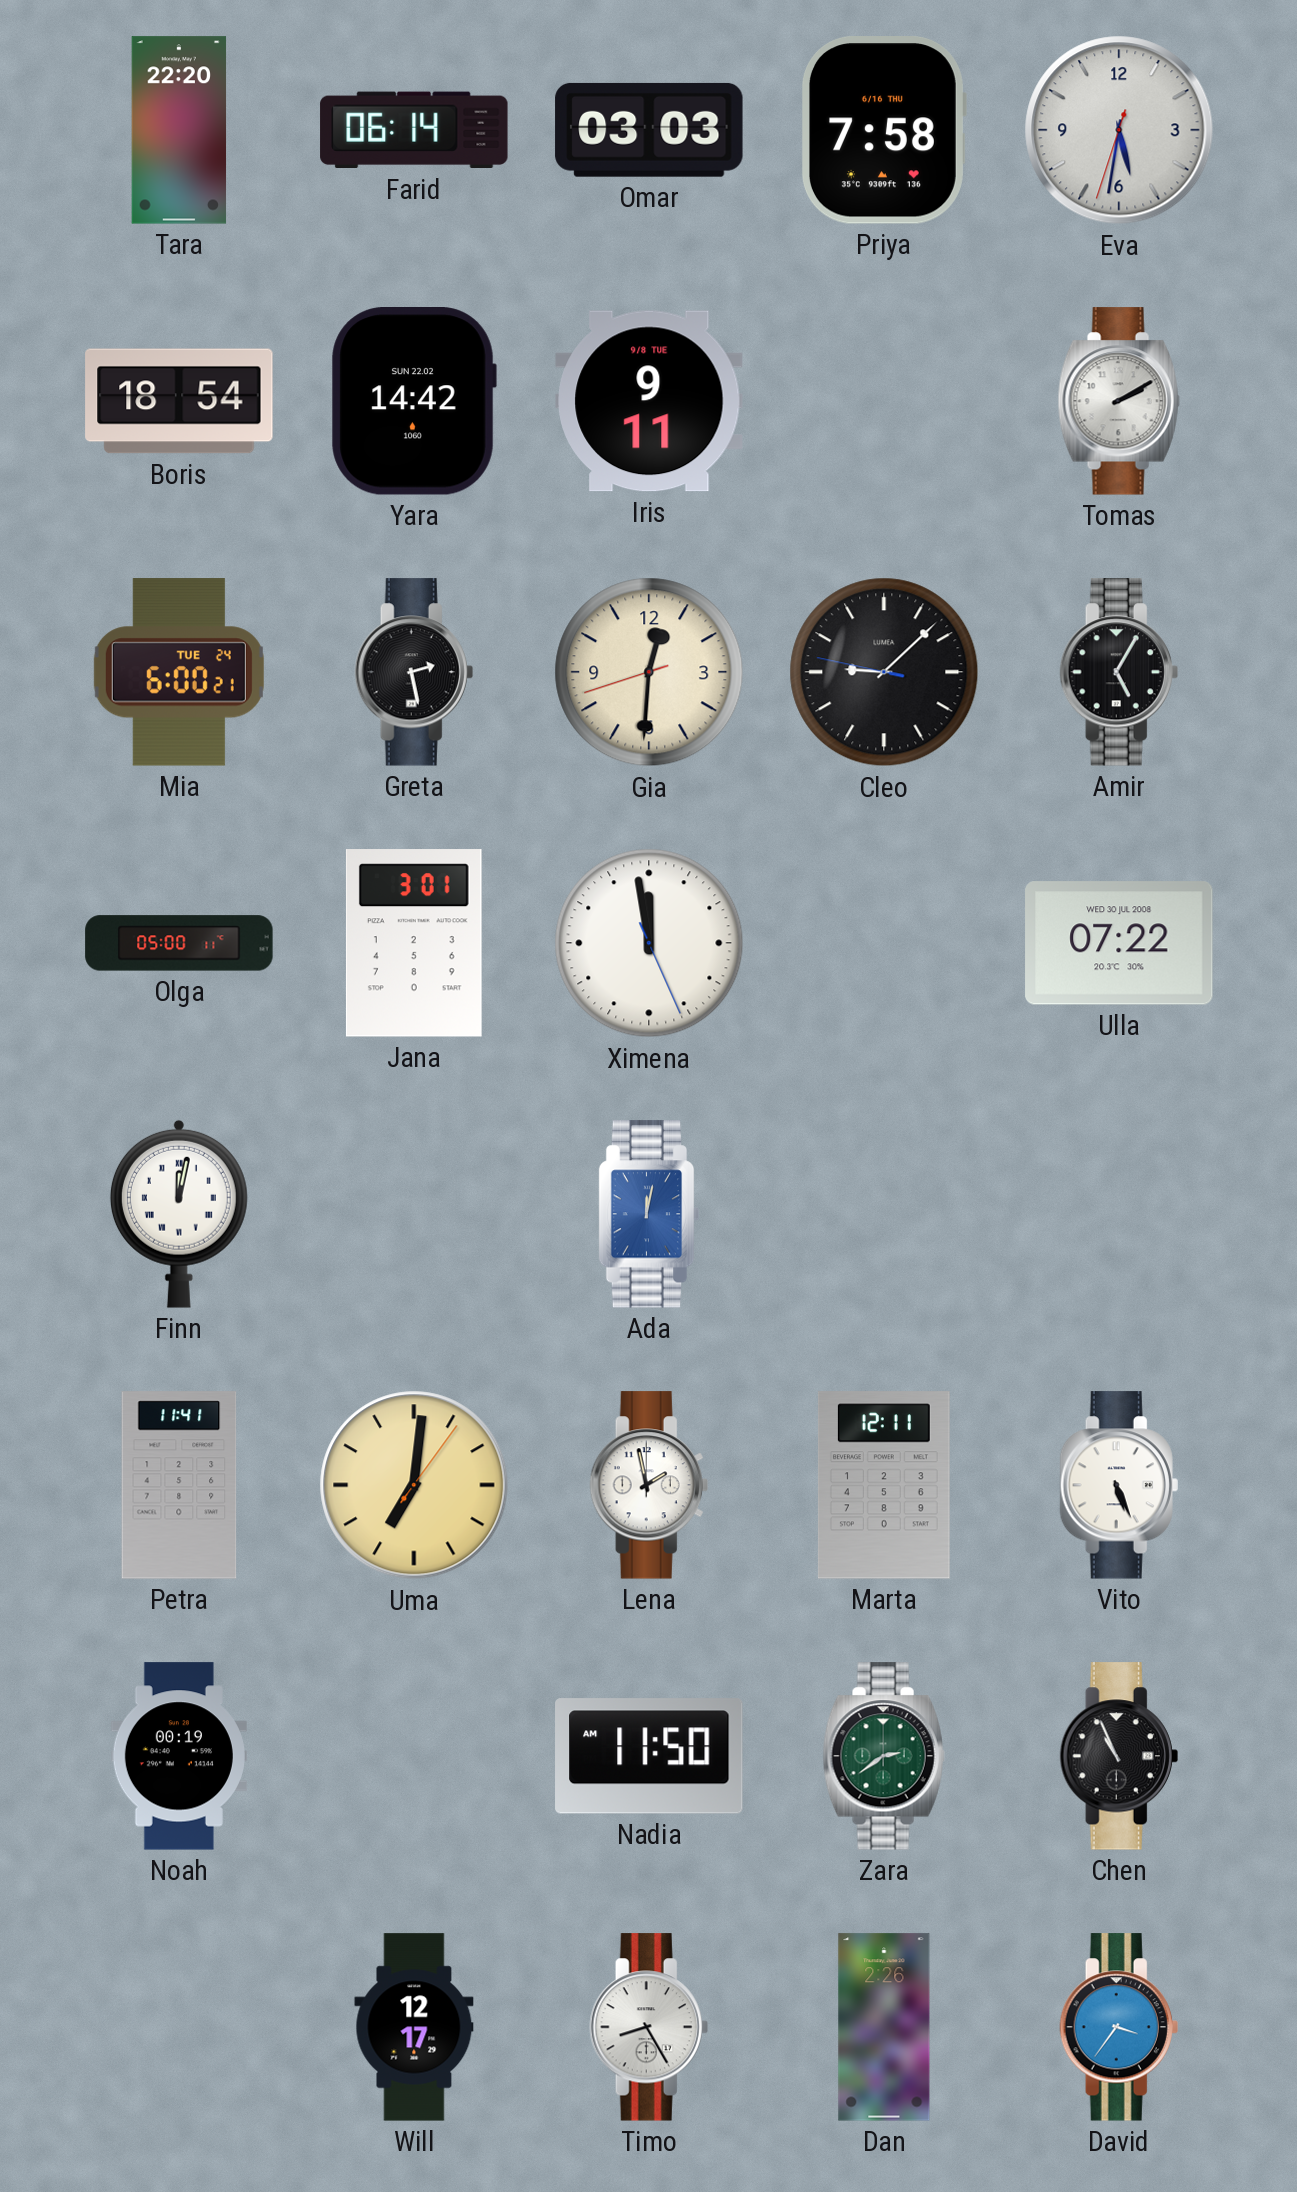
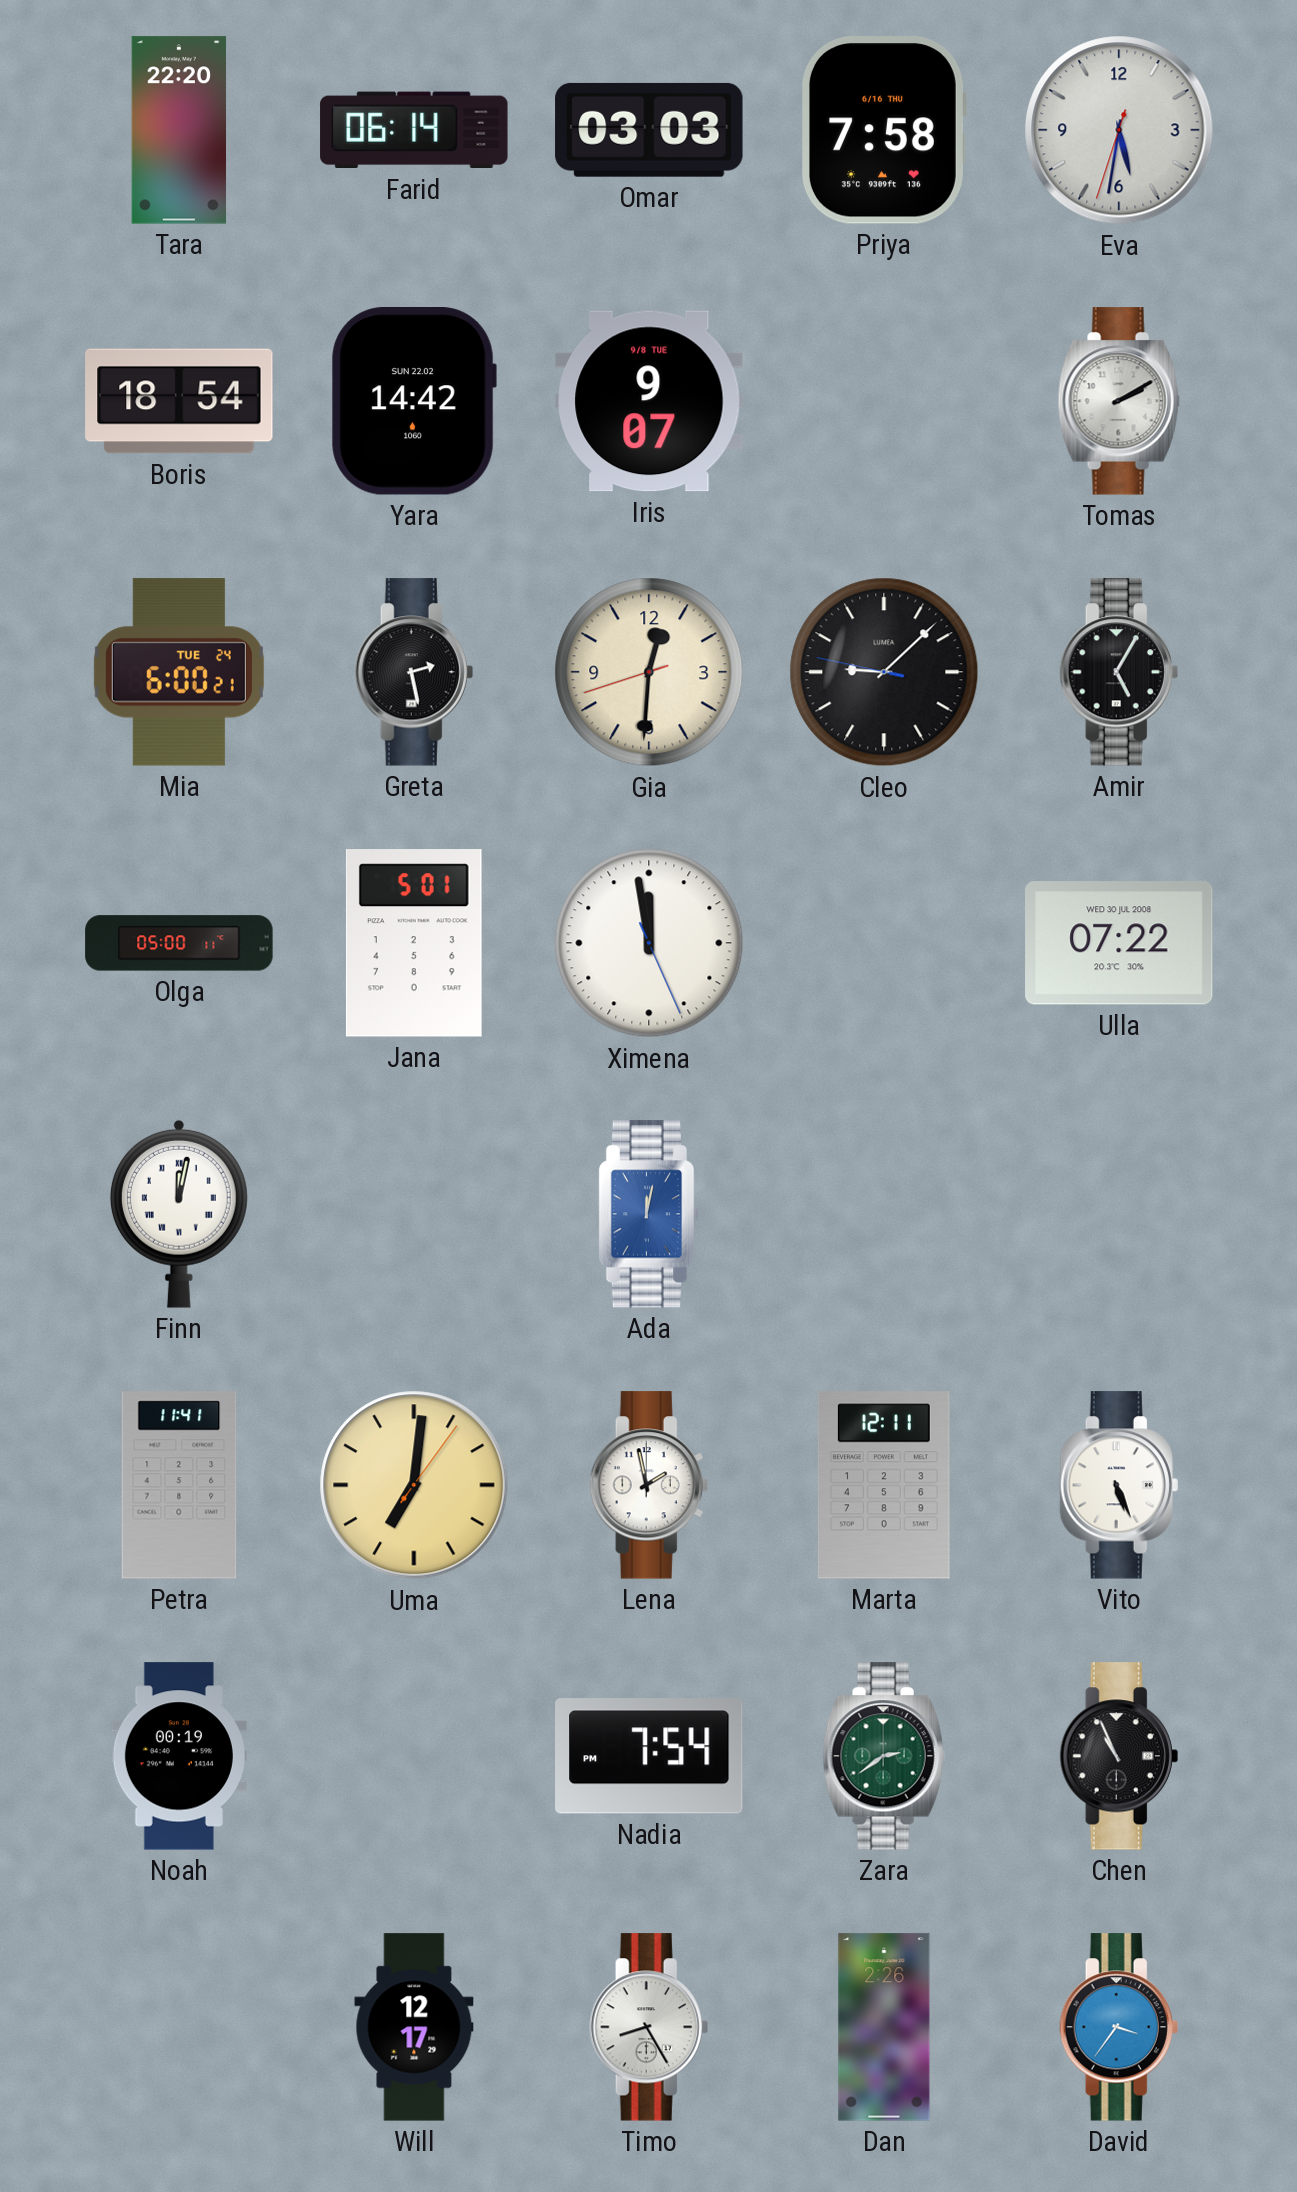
Iris: 9:11 -> 9:07
Jana: 3:01 -> 5:01
Nadia: 11:50 -> 7:54
